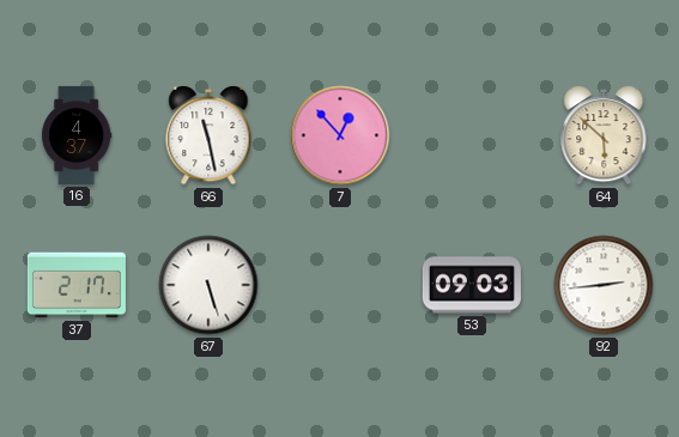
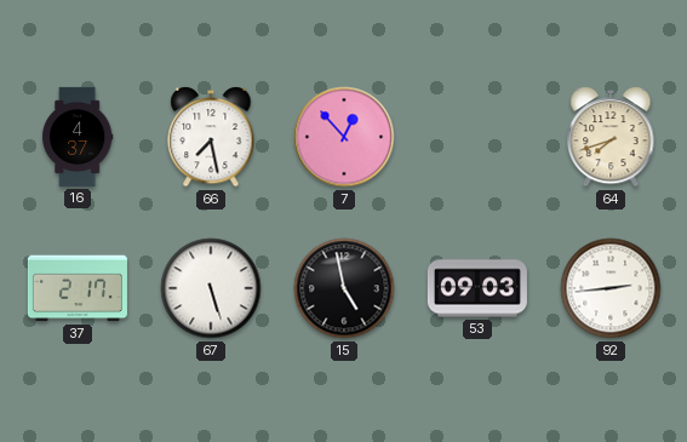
66: 11:28 -> 7:28
64: 5:52 -> 7:42
15: none -> 4:58
